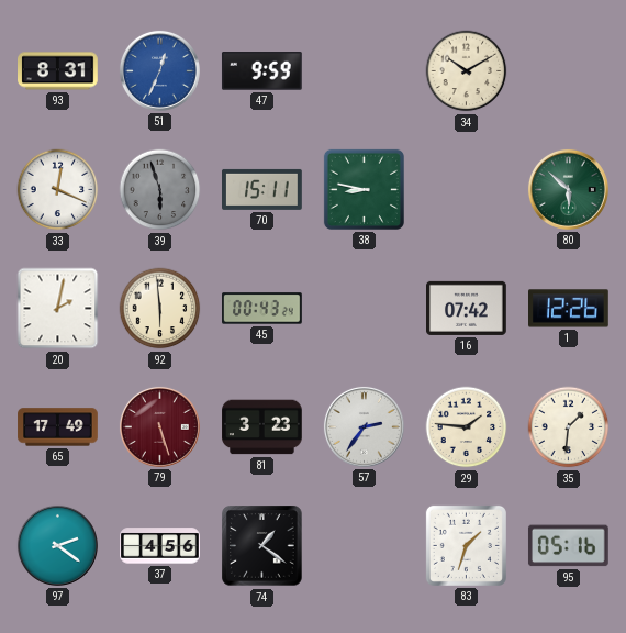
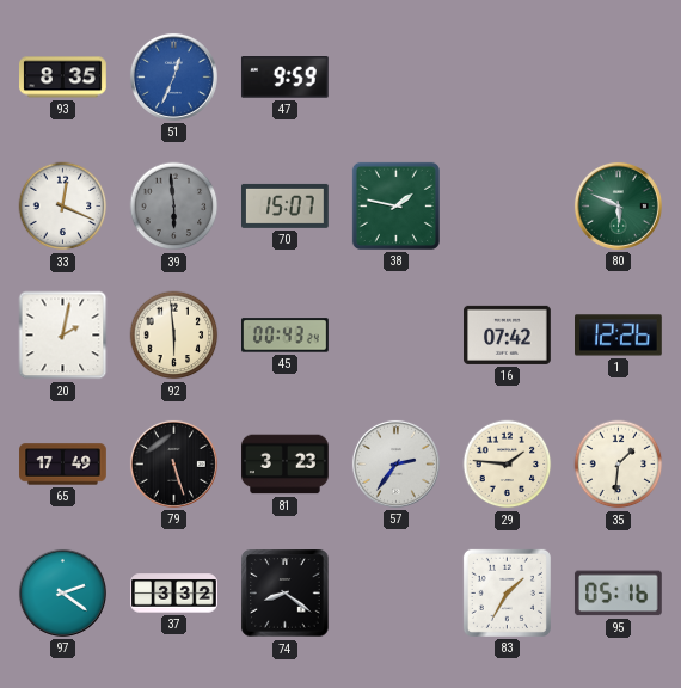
93: 8:31 -> 8:35
34: 10:10 -> none
39: 5:57 -> 5:59
70: 15:11 -> 15:07
38: 8:47 -> 1:47
80: 5:52 -> 5:49
79 dial: burgundy -> black
37: 4:56 -> 3:32
74: 1:21 -> 8:21
83: 1:33 -> 1:35
